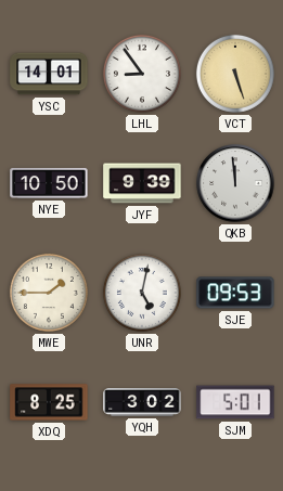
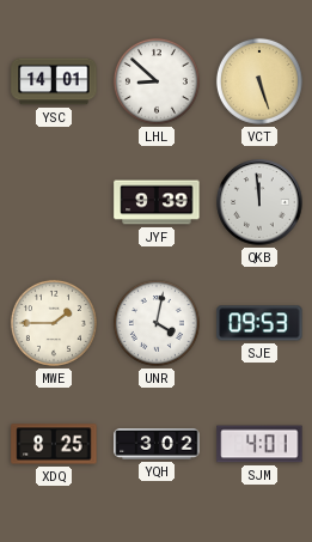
LHL: 8:54 -> 8:52
NYE: 10:50 -> none
UNR: 5:02 -> 4:02
SJM: 5:01 -> 4:01
